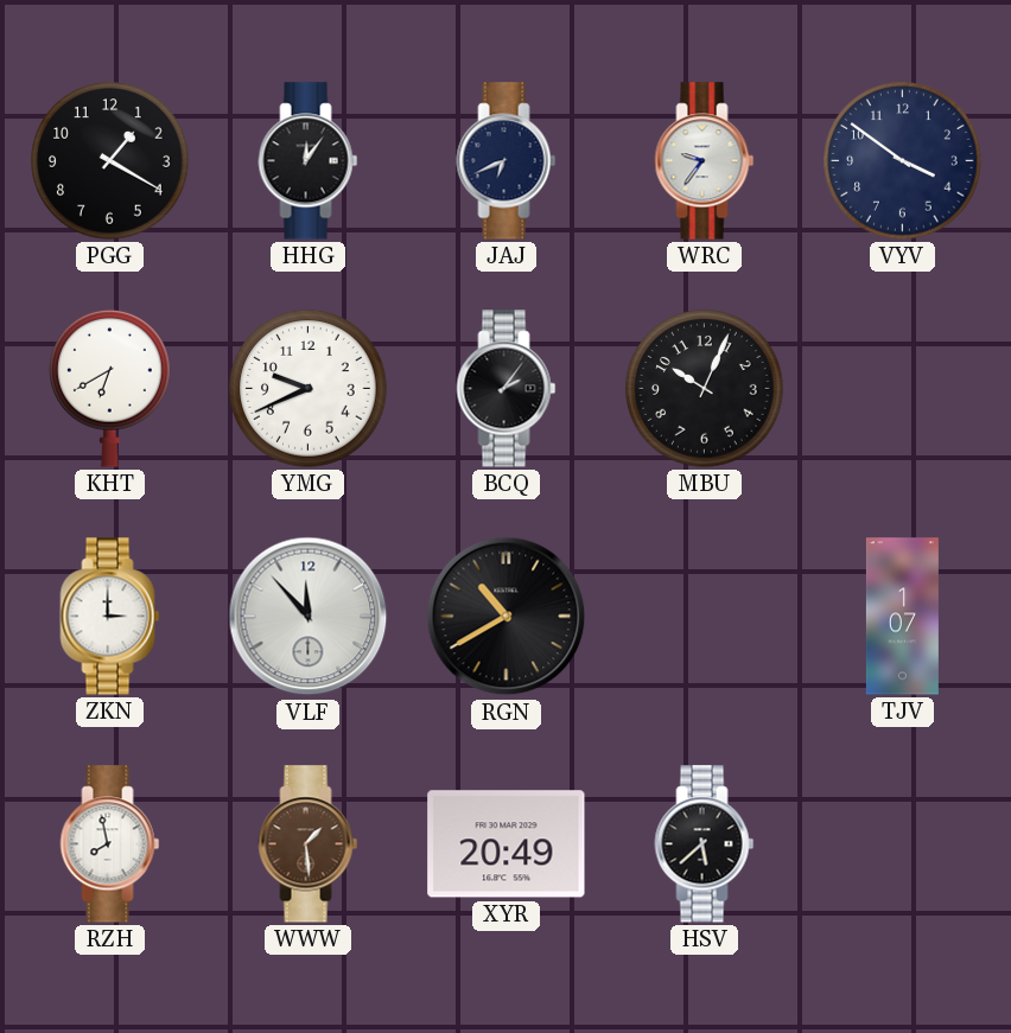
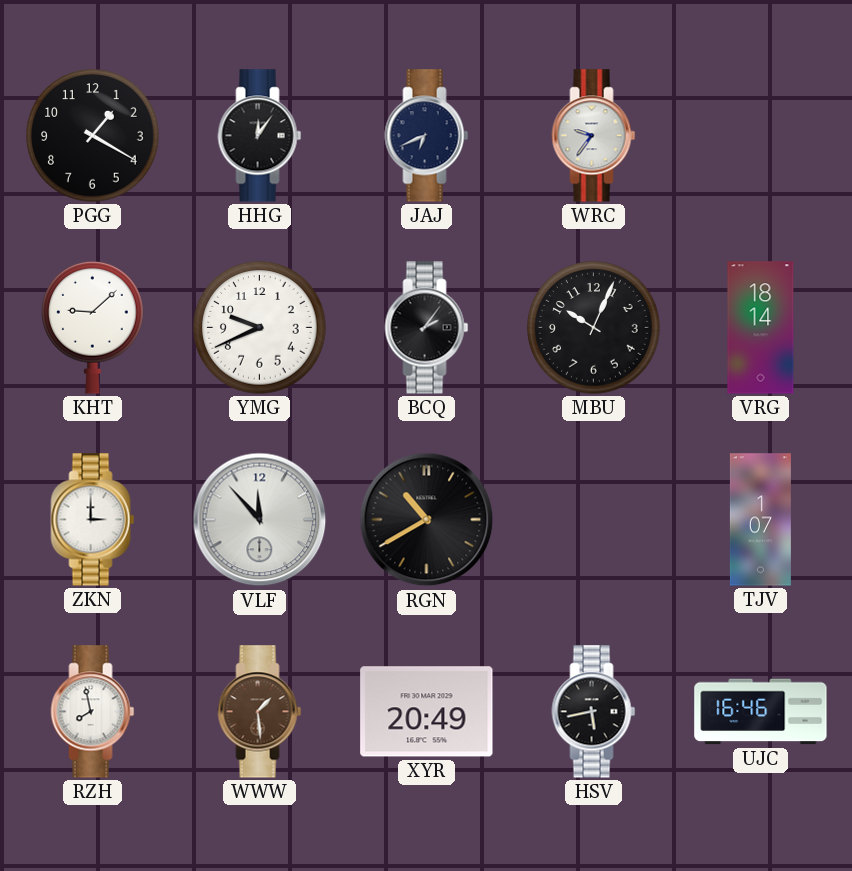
VYV: 3:51 -> none
KHT: 6:40 -> 9:08
VRG: none -> 18:14
HSV: 5:38 -> 5:43
UJC: none -> 16:46
